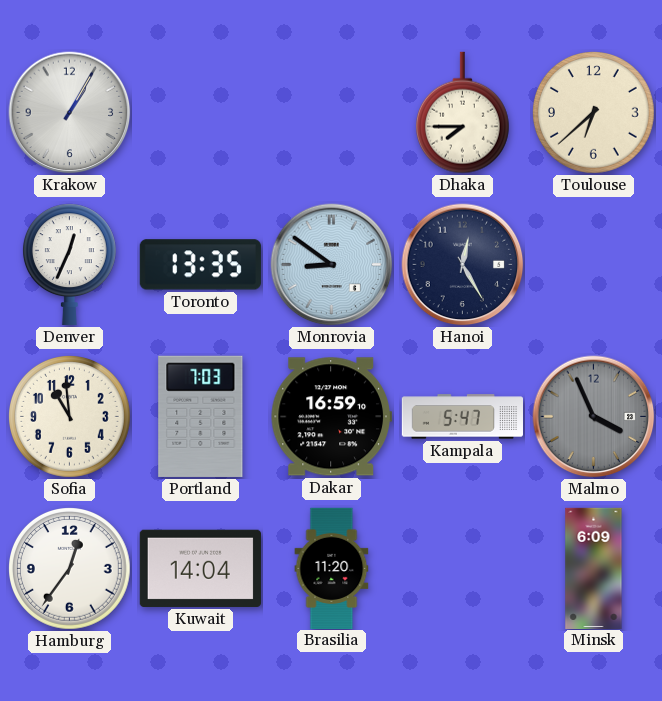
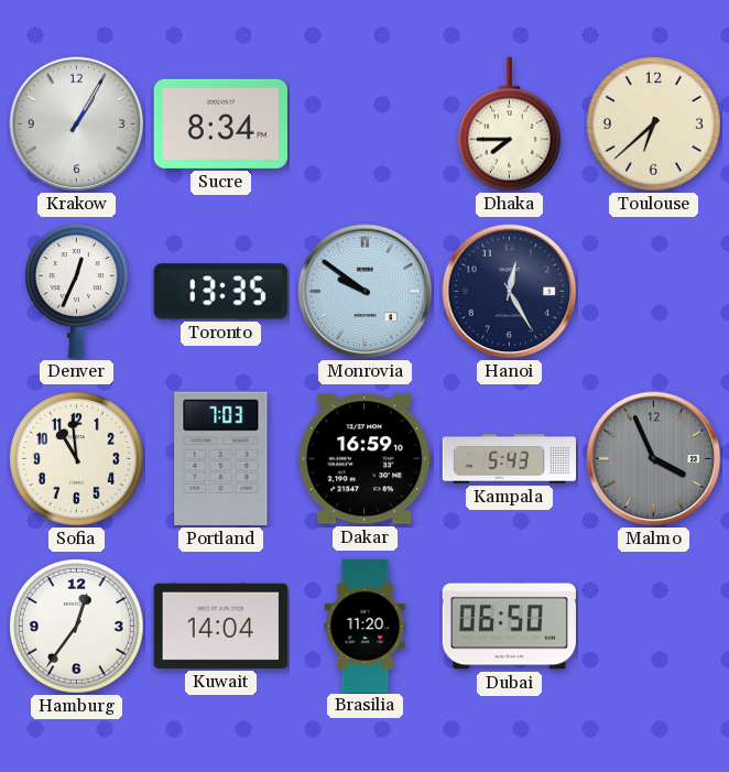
Sucre: none -> 8:34
Monrovia: 8:51 -> 9:51
Kampala: 5:47 -> 5:43
Dubai: none -> 06:50
Minsk: 6:09 -> none
